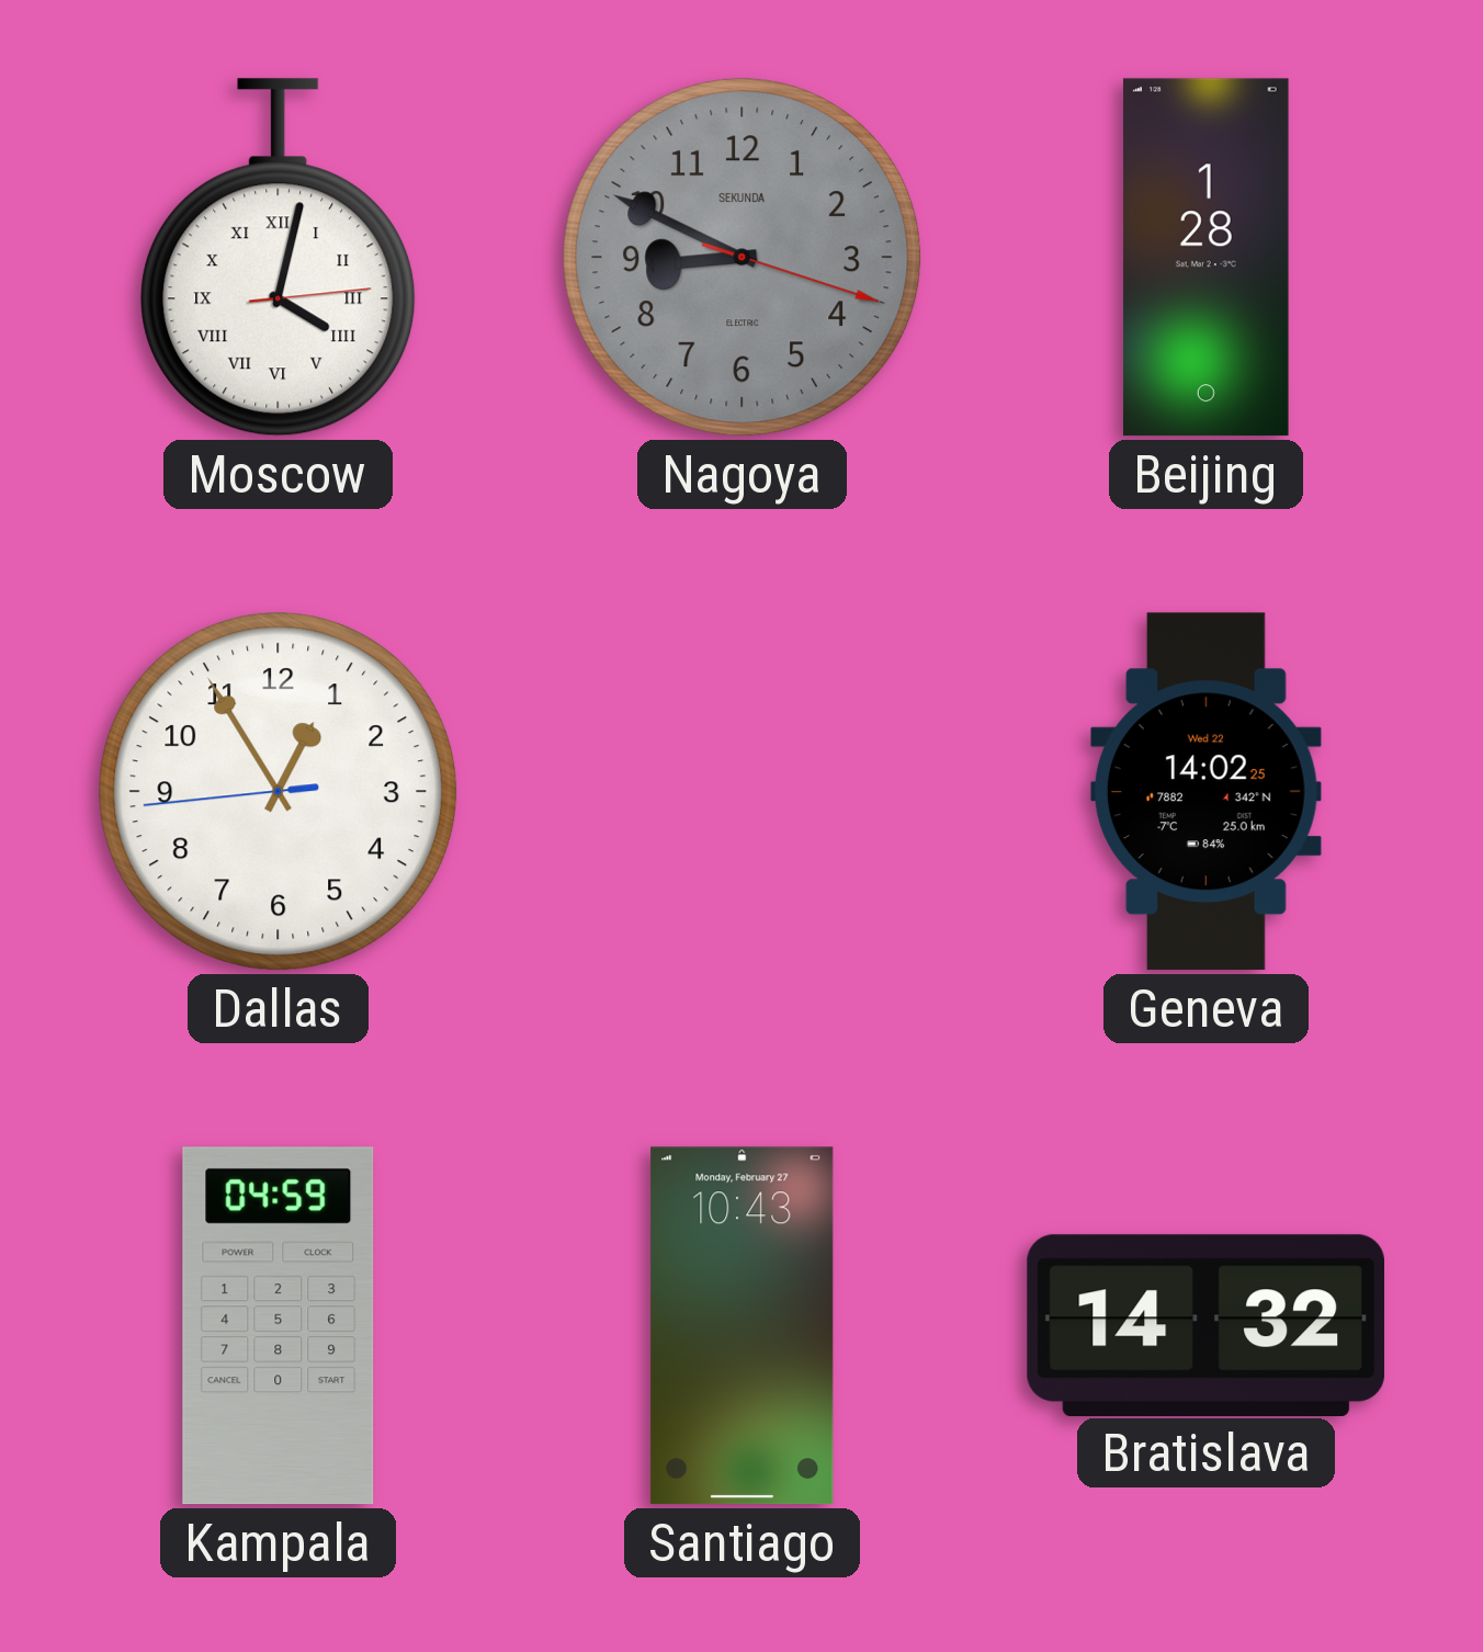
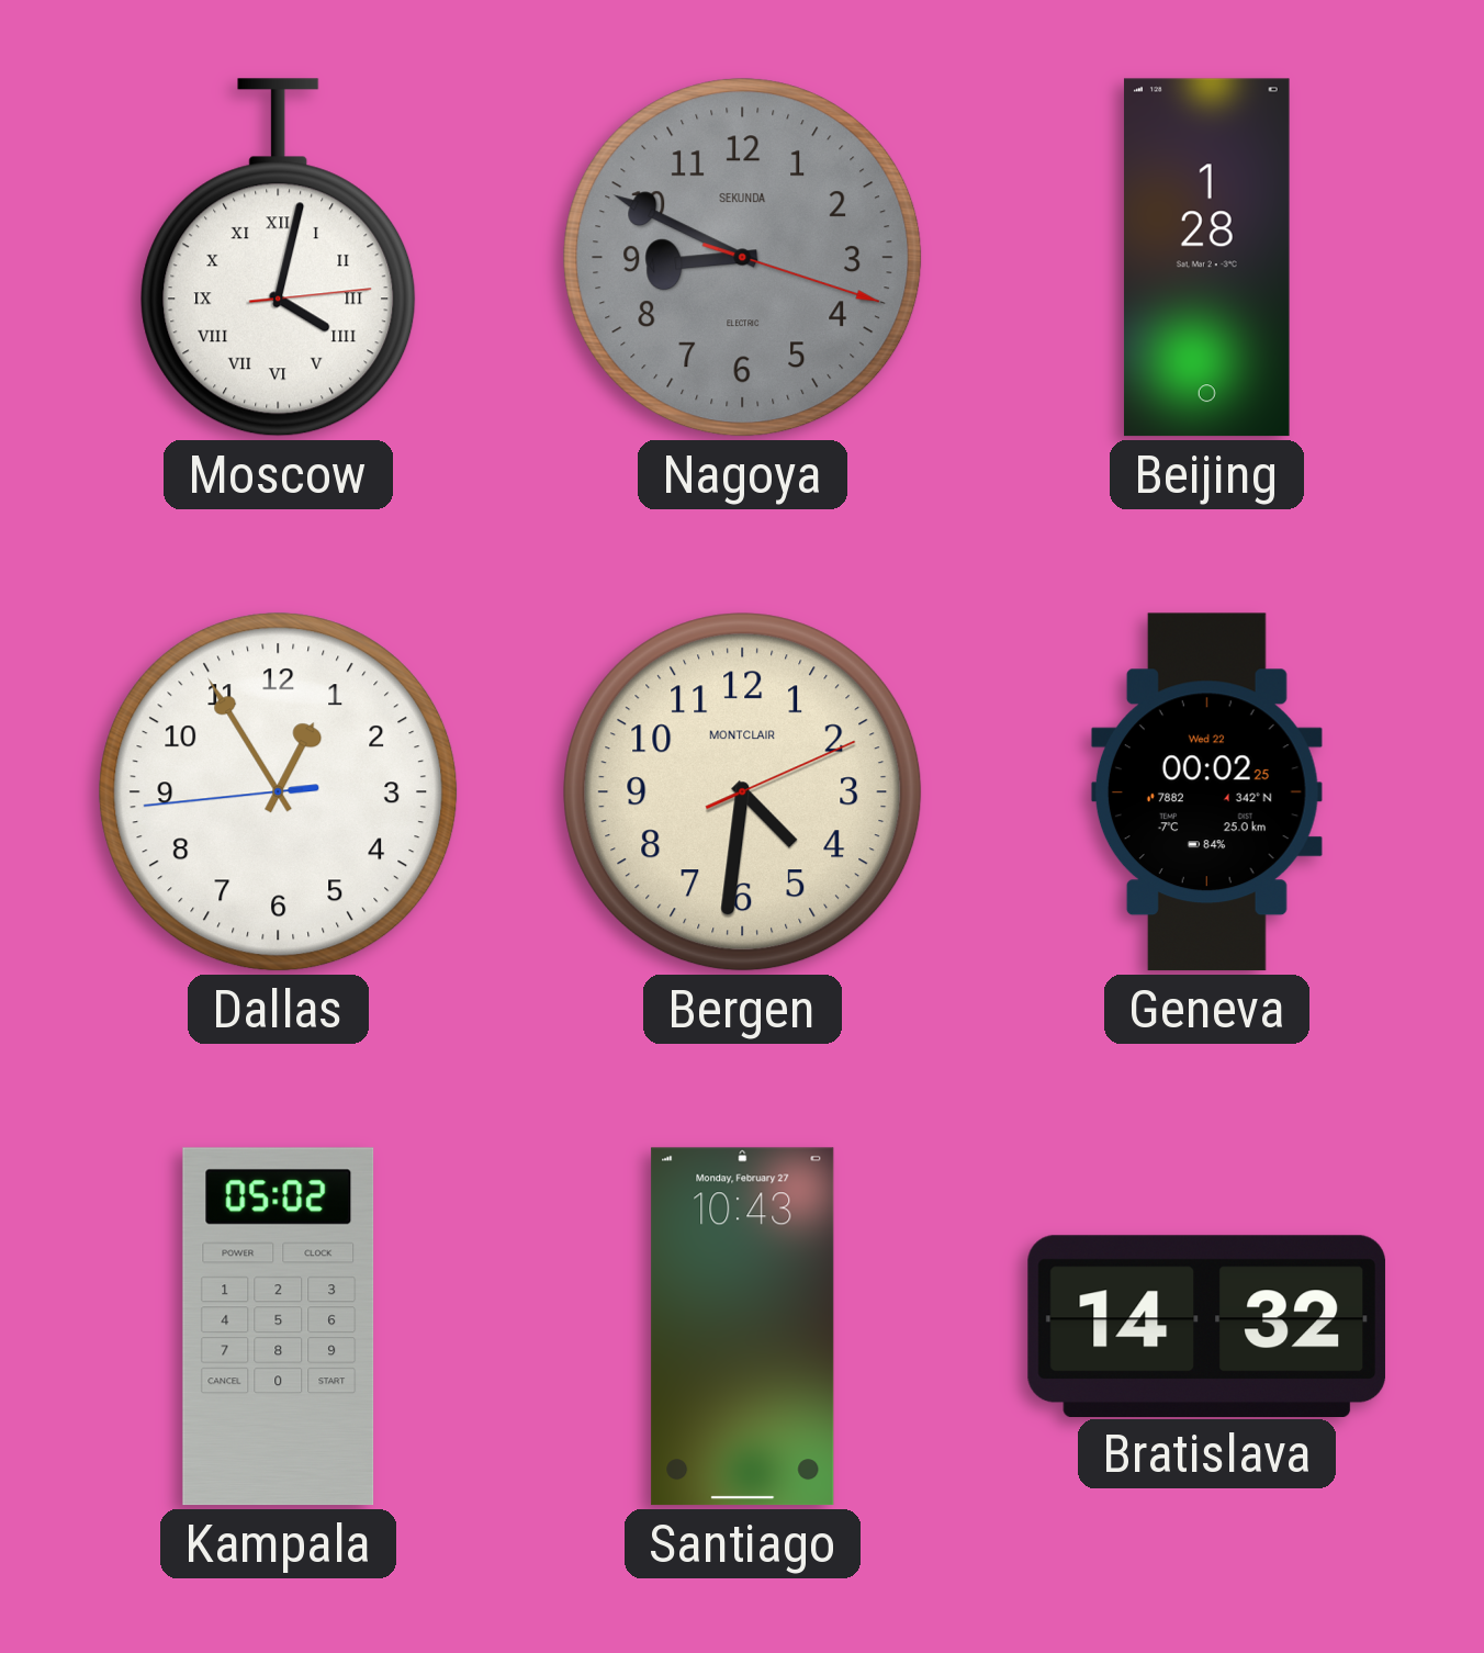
Bergen: none -> 4:31
Geneva: 14:02 -> 00:02
Kampala: 04:59 -> 05:02
